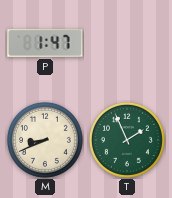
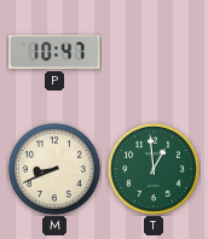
P: 1:47 -> 10:47
T: 1:56 -> 12:59
